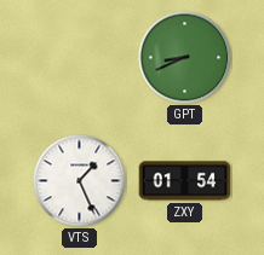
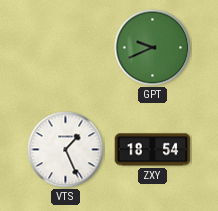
GPT: 8:41 -> 9:41
ZXY: 01:54 -> 18:54
